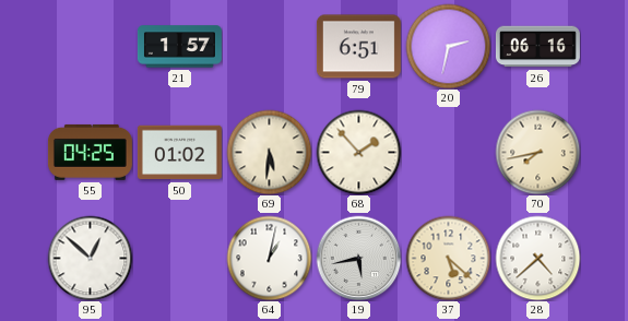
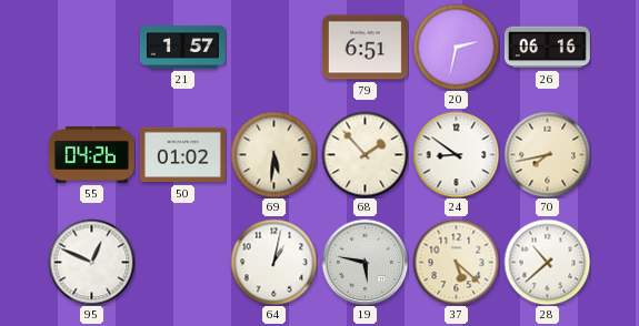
55: 04:25 -> 04:26
24: none -> 8:51
95: 12:52 -> 12:49
19: 5:43 -> 5:47
28: 4:38 -> 10:38
